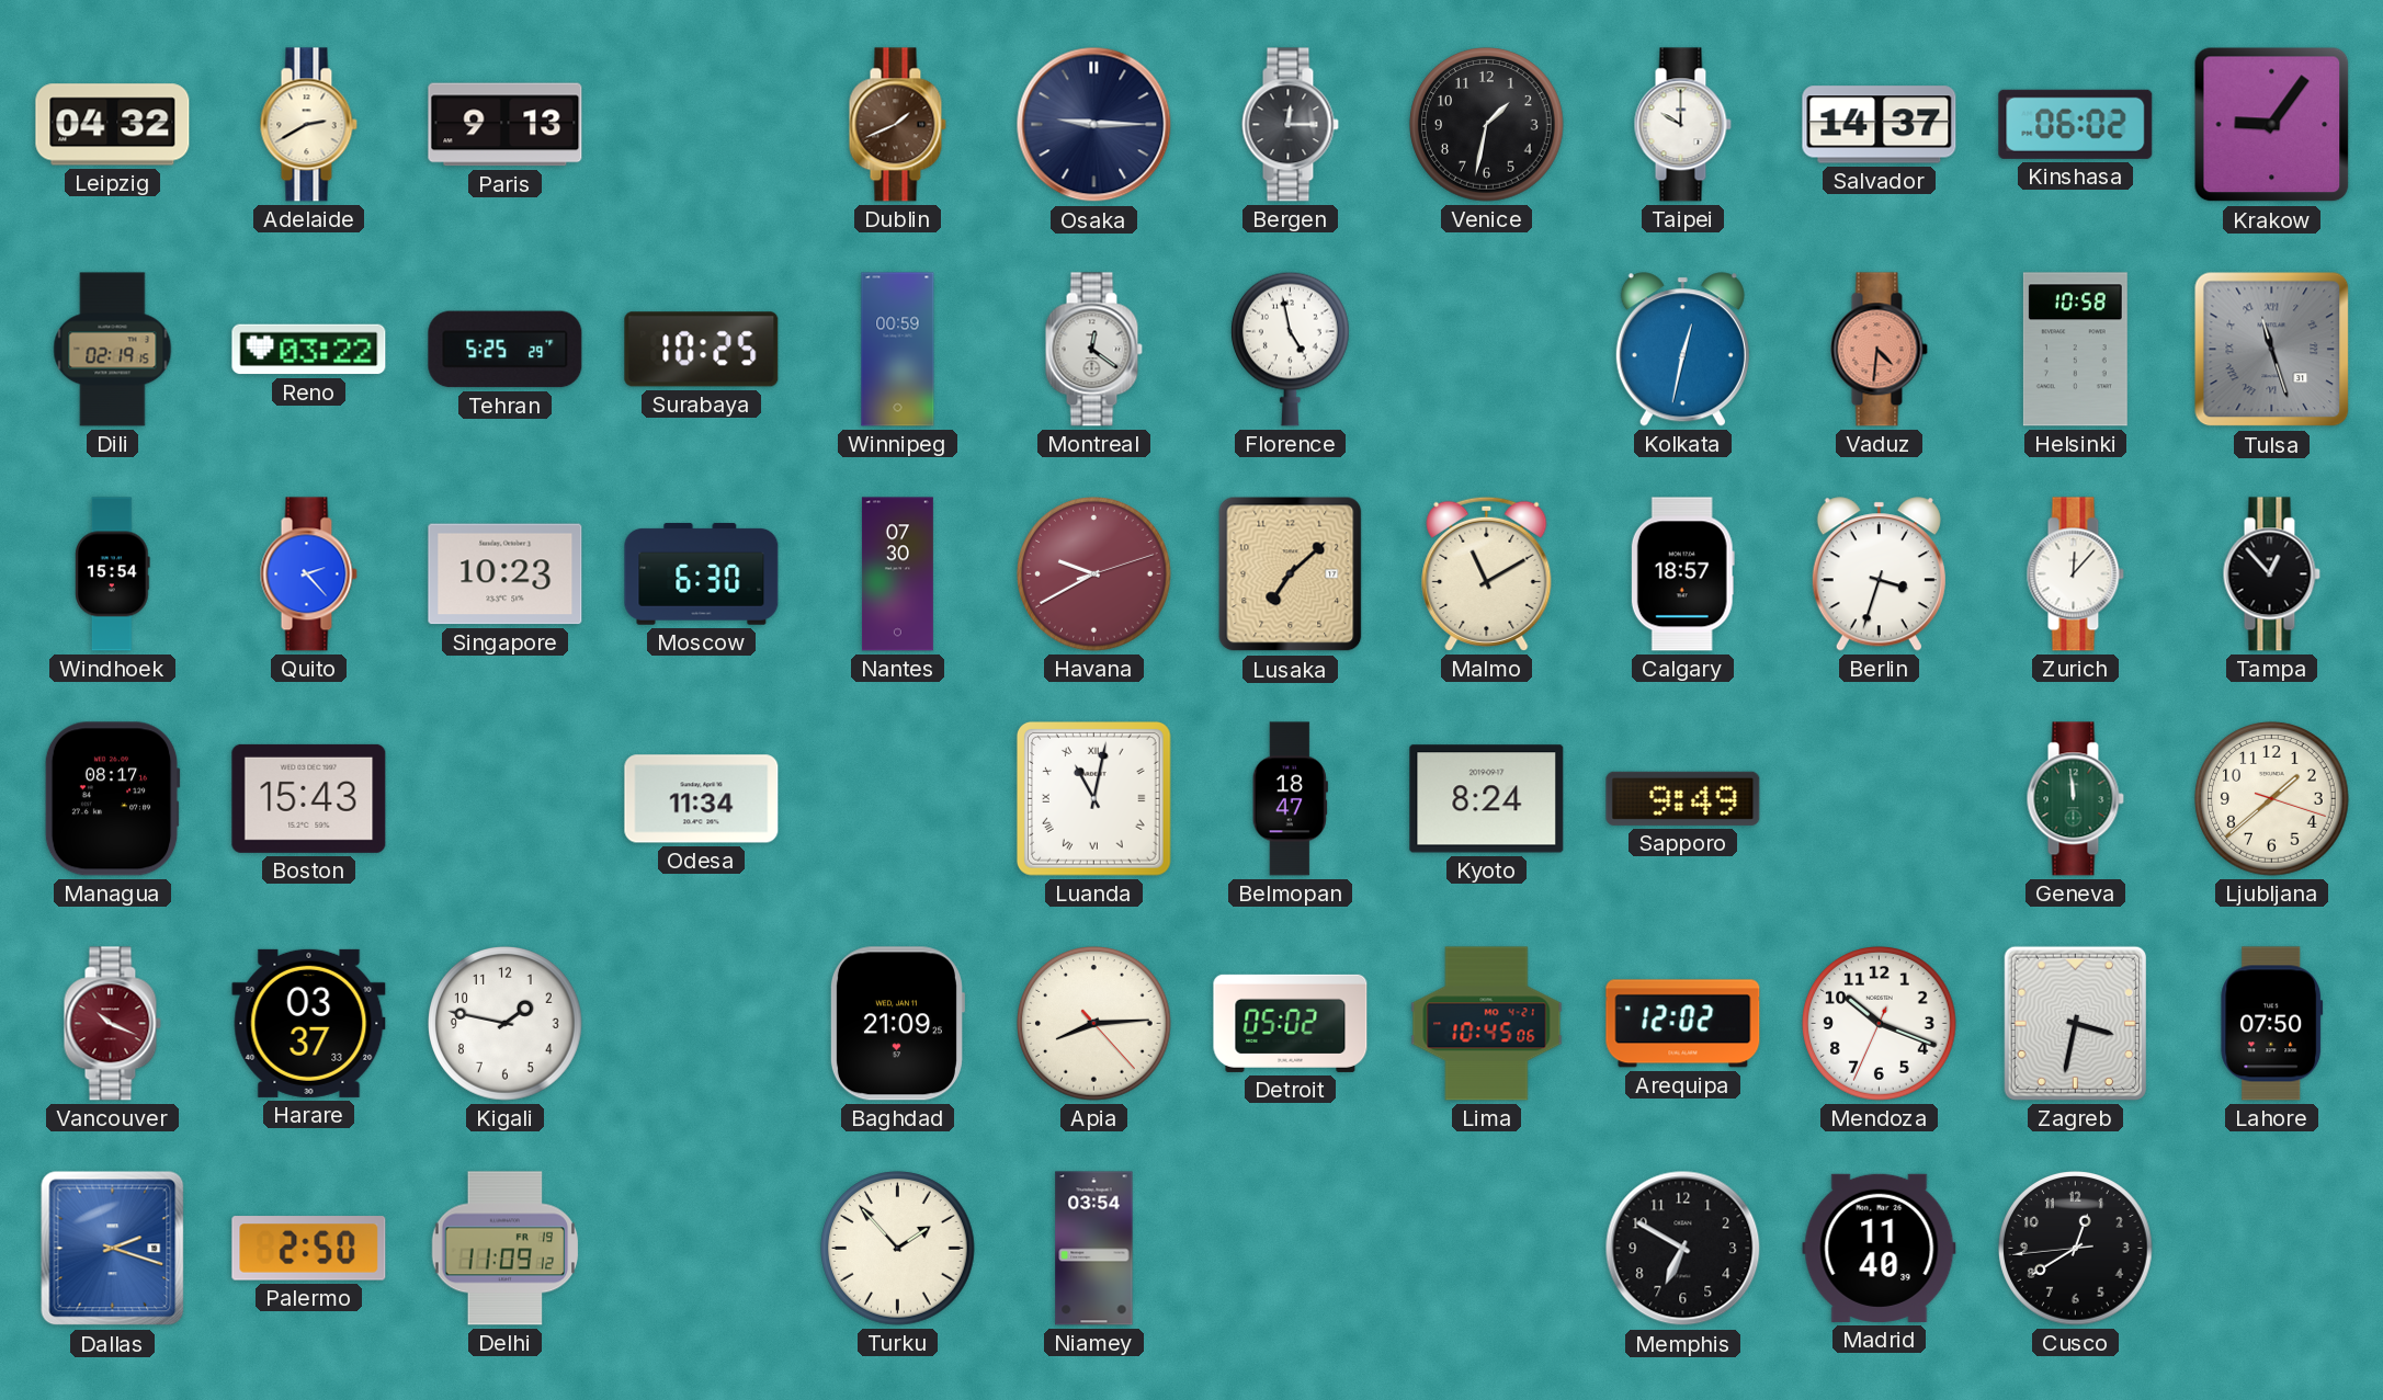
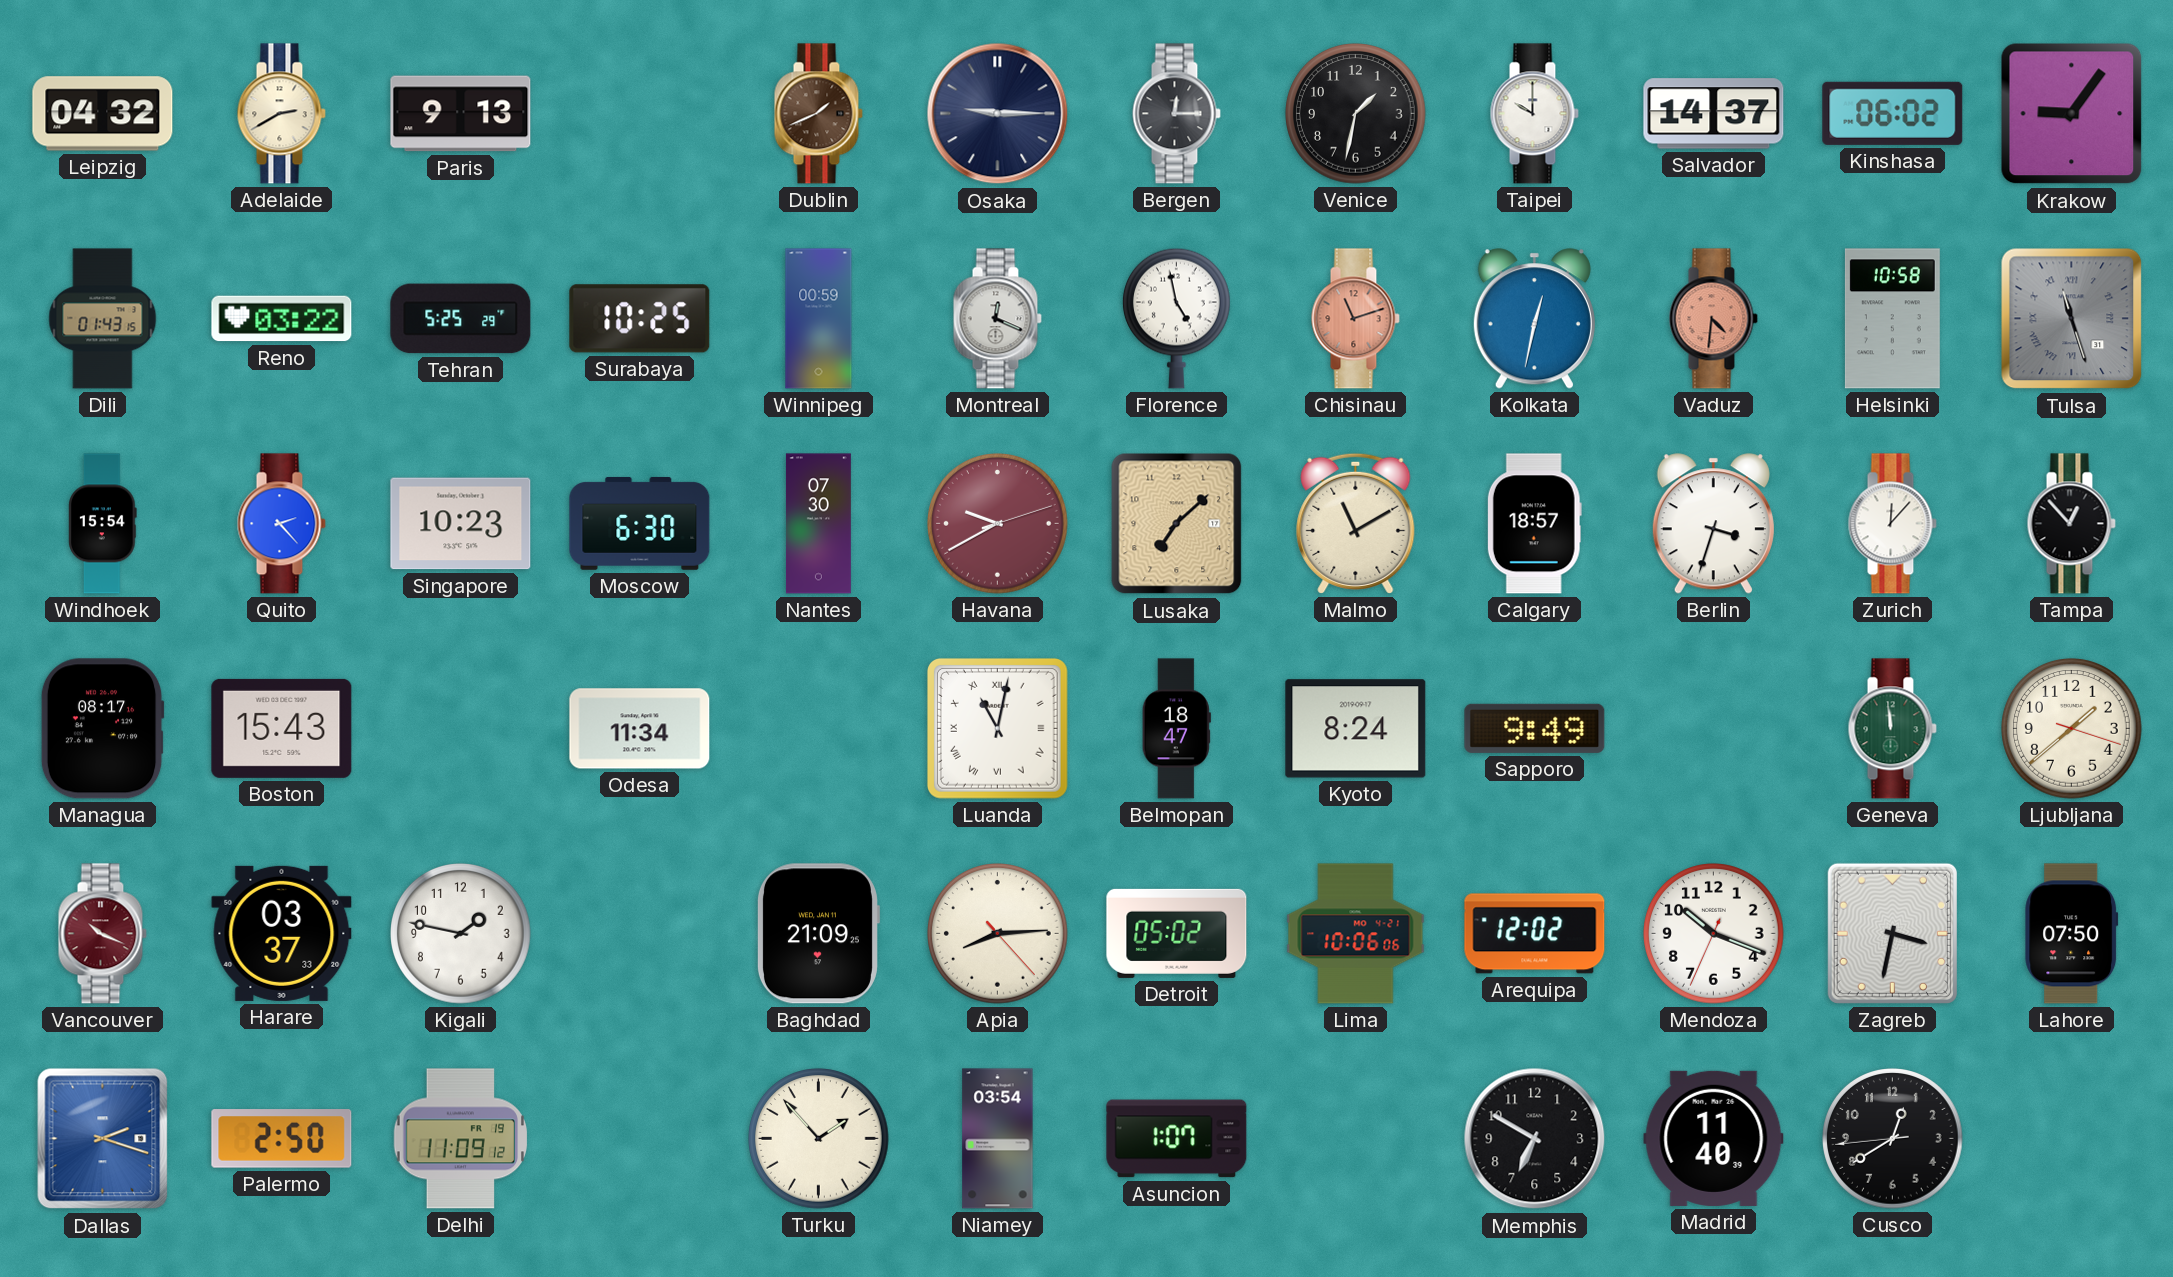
Dili: 02:19 -> 01:43
Montreal: 12:21 -> 12:19
Chisinau: none -> 11:12
Lima: 10:45 -> 10:06
Asuncion: none -> 1:07
